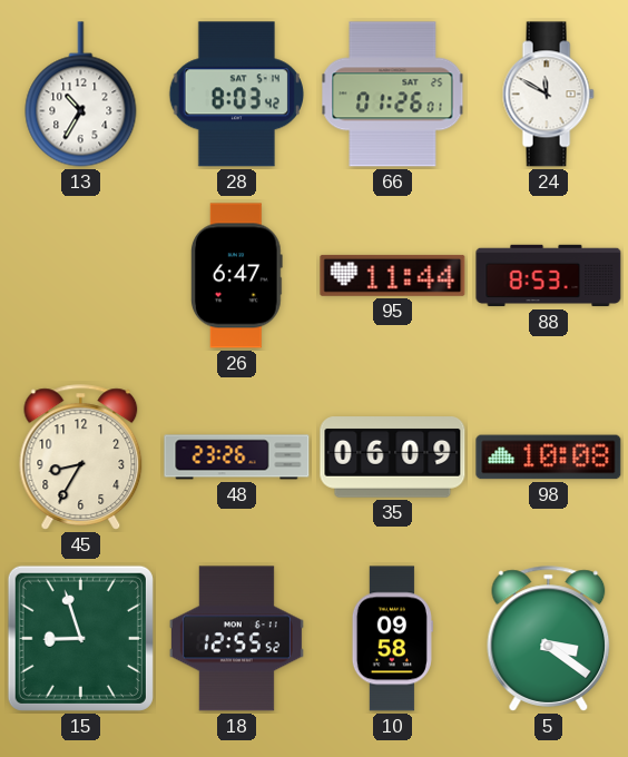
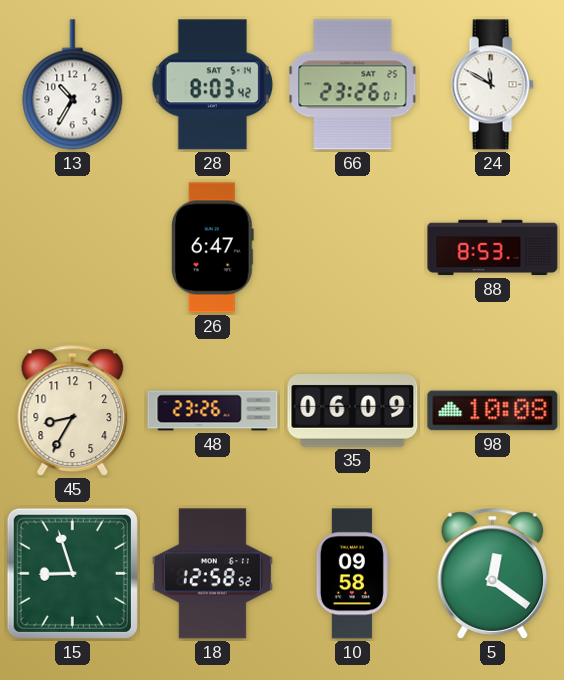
66: 01:26 -> 23:26
95: 11:44 -> none
18: 12:55 -> 12:58
5: 3:21 -> 12:21
